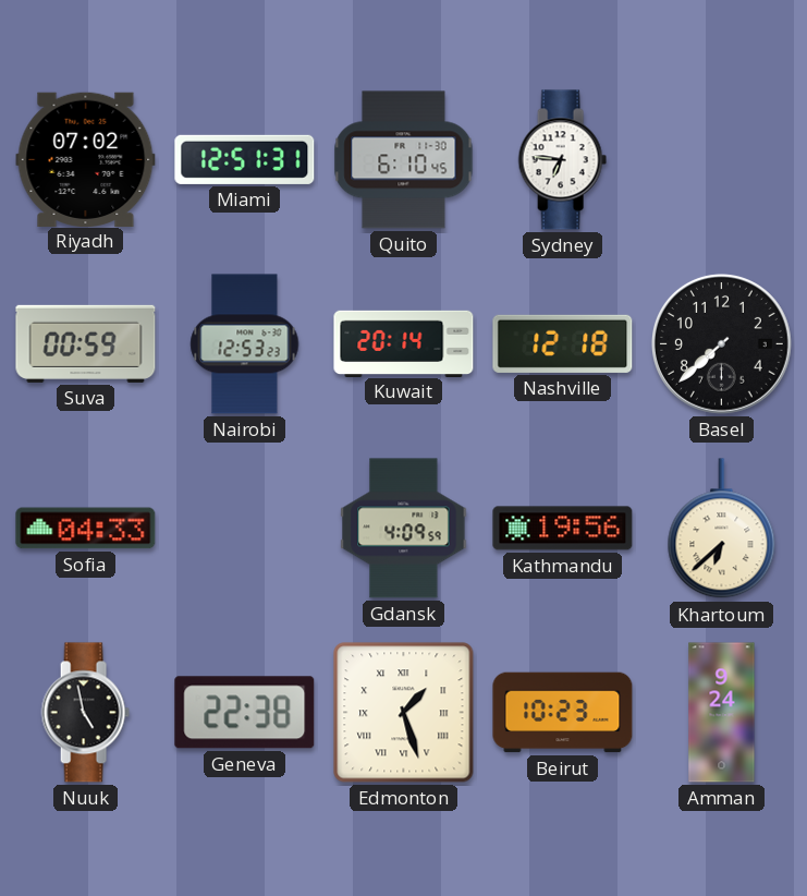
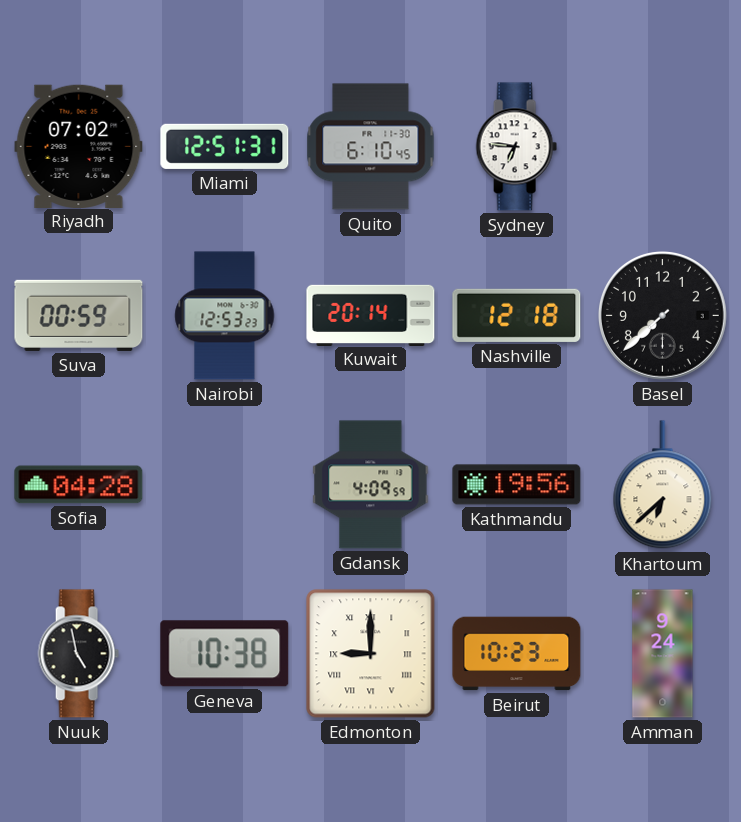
Sofia: 04:33 -> 04:28
Geneva: 22:38 -> 10:38
Edmonton: 1:27 -> 9:00
